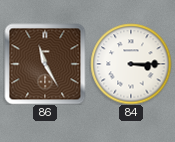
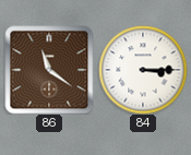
86: 11:25 -> 11:21
